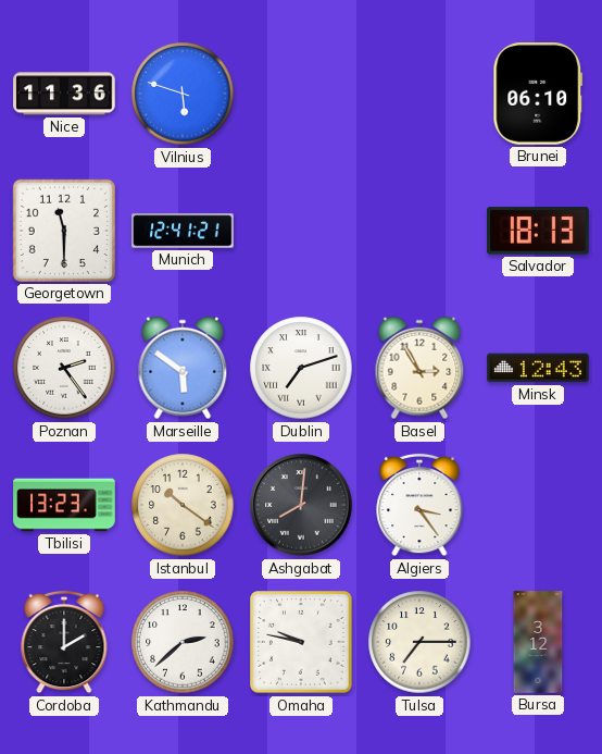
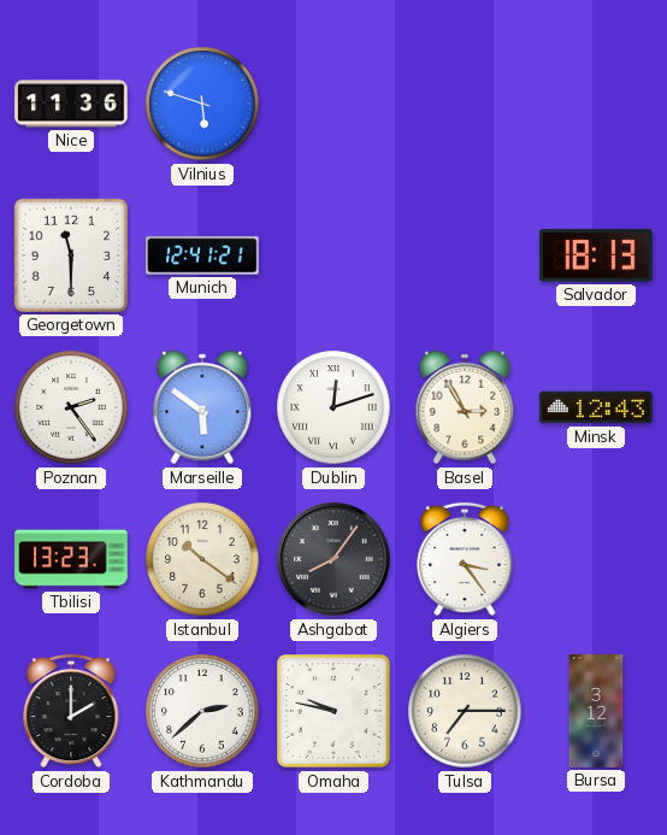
Brunei: 06:10 -> none
Dublin: 7:12 -> 12:12
Ashgabat: 8:01 -> 8:06
